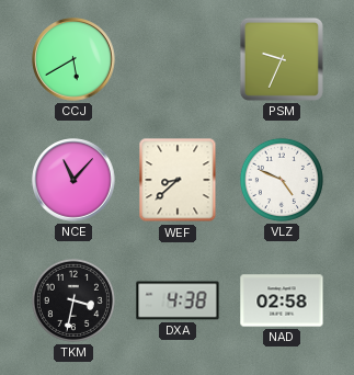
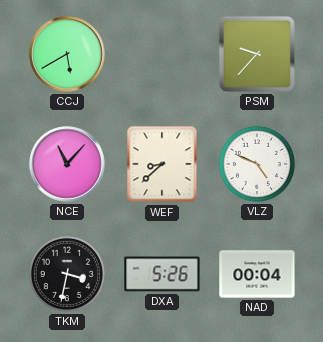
PSM: 9:34 -> 9:37
DXA: 4:38 -> 5:26
NAD: 02:58 -> 00:04
